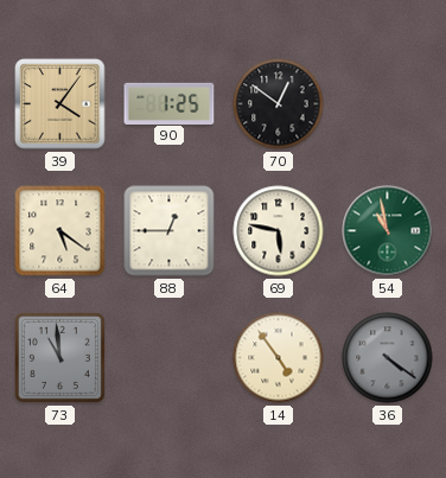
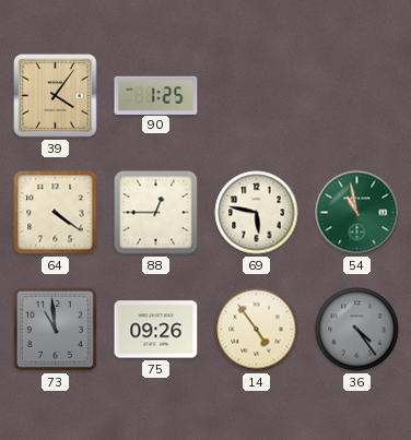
70: 12:51 -> none
64: 5:21 -> 4:21
75: none -> 09:26
36: 4:21 -> 4:24
